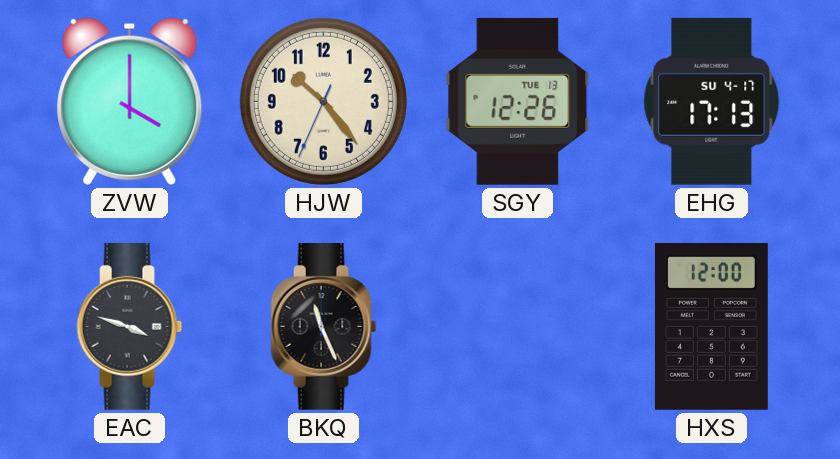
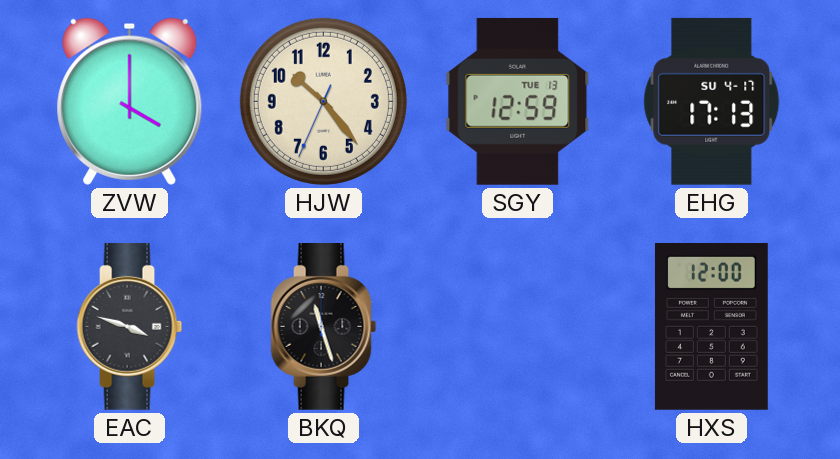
SGY: 12:26 -> 12:59
BKQ: 11:26 -> 11:27
